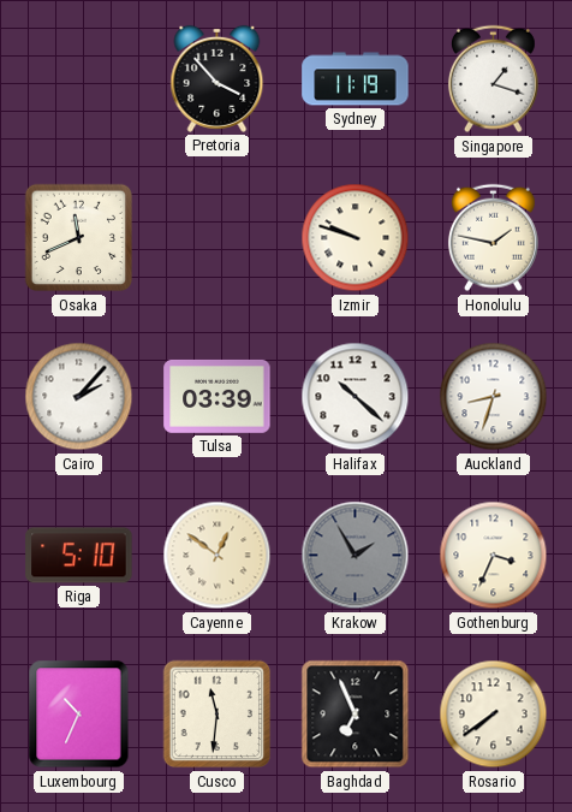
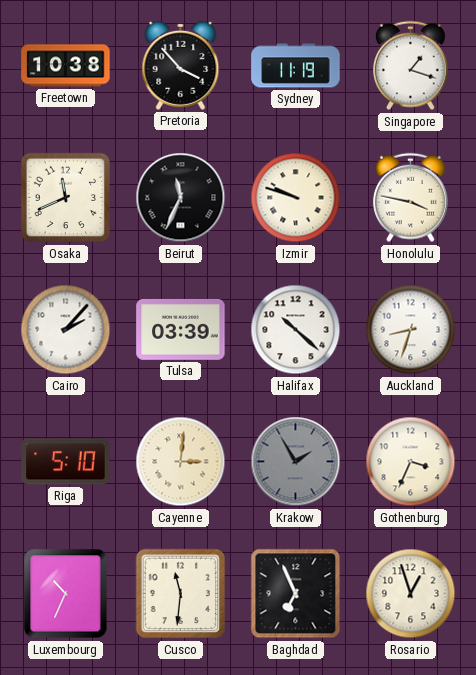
Freetown: none -> 10:38
Beirut: none -> 11:34
Honolulu: 1:47 -> 3:47
Cayenne: 12:51 -> 3:01
Rosario: 7:39 -> 12:57
